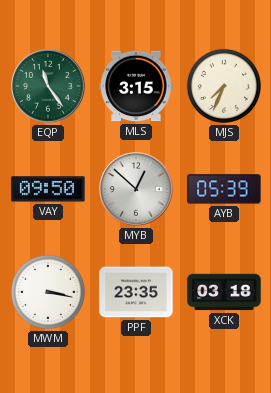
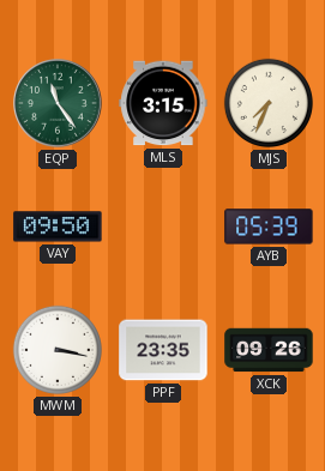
MYB: 12:52 -> none
XCK: 03:18 -> 09:26
